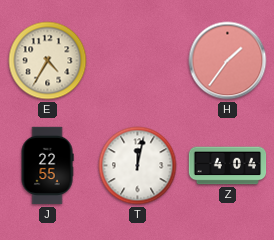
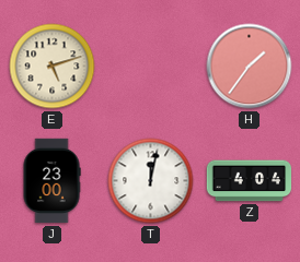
E: 4:35 -> 5:12
J: 22:55 -> 23:00
